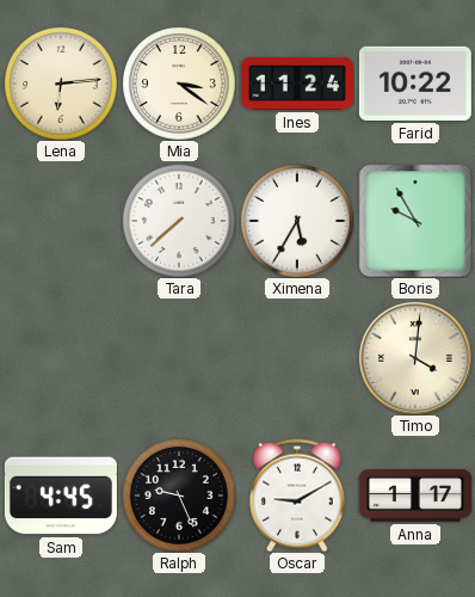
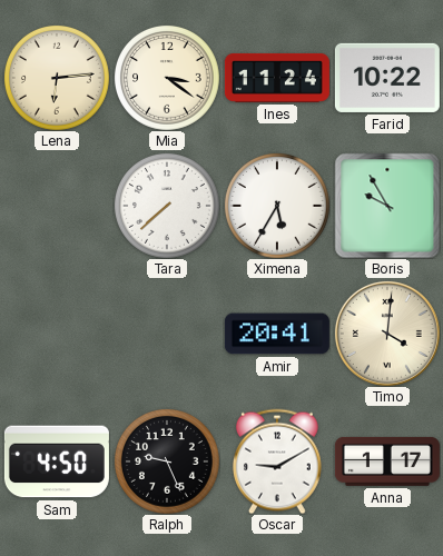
Amir: none -> 20:41
Sam: 4:45 -> 4:50
